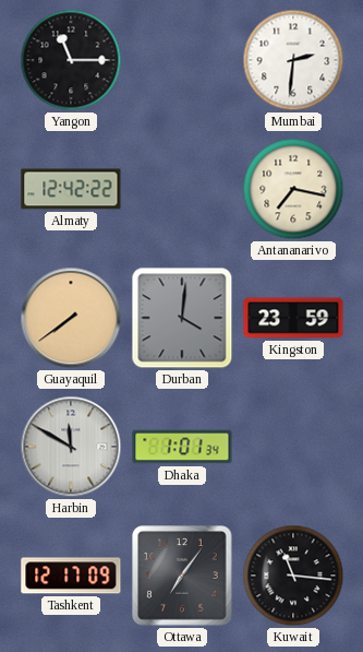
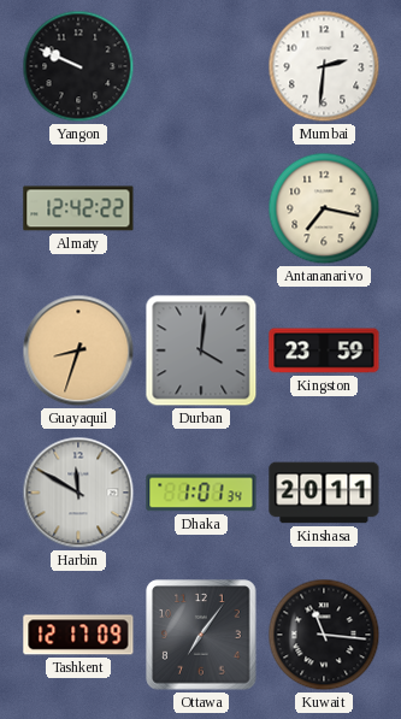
Yangon: 11:15 -> 9:49
Guayaquil: 7:39 -> 8:33
Kinshasa: none -> 20:11
